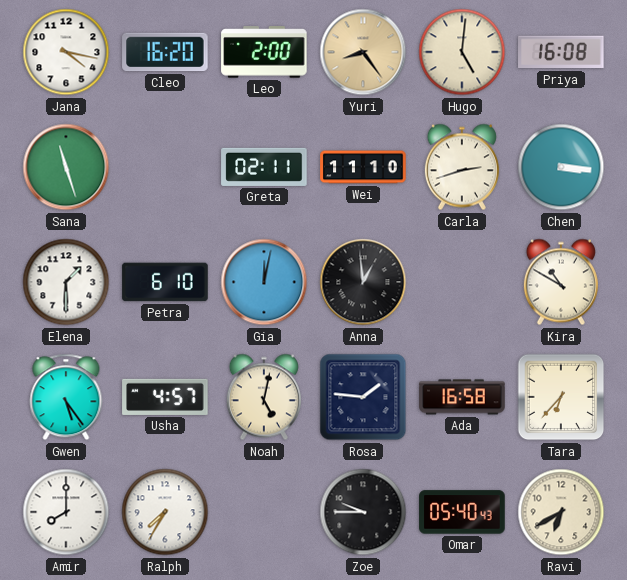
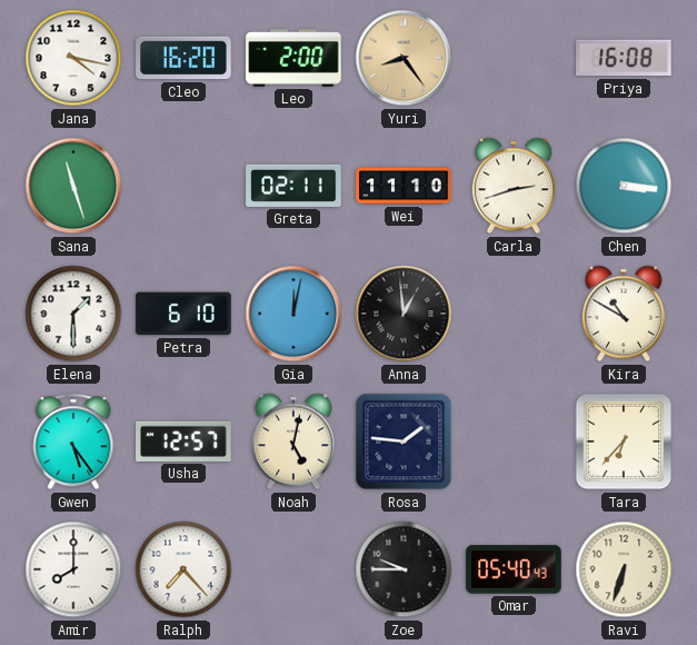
Hugo: 5:01 -> none
Usha: 4:57 -> 12:57
Ada: 16:58 -> none
Ralph: 7:35 -> 7:23
Ravi: 6:40 -> 6:33
